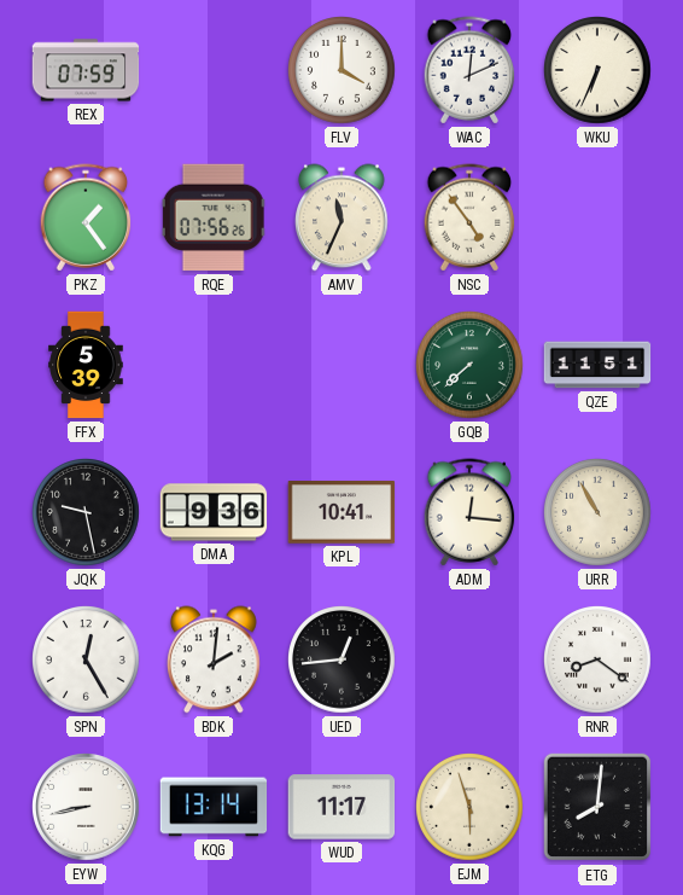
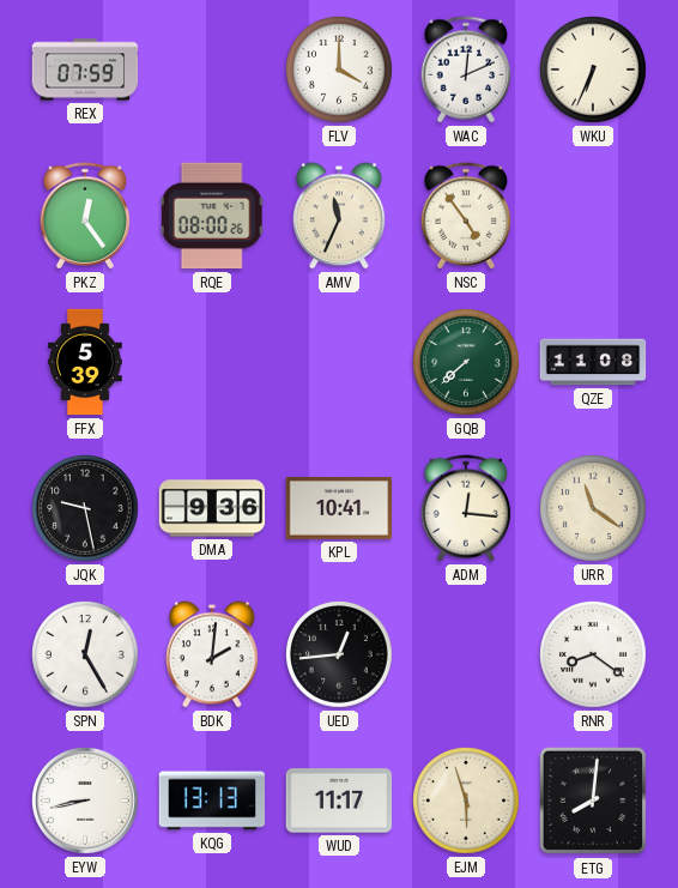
PKZ: 1:24 -> 12:24
RQE: 07:56 -> 08:00
QZE: 11:51 -> 11:08
URR: 10:55 -> 11:21
KQG: 13:14 -> 13:13
